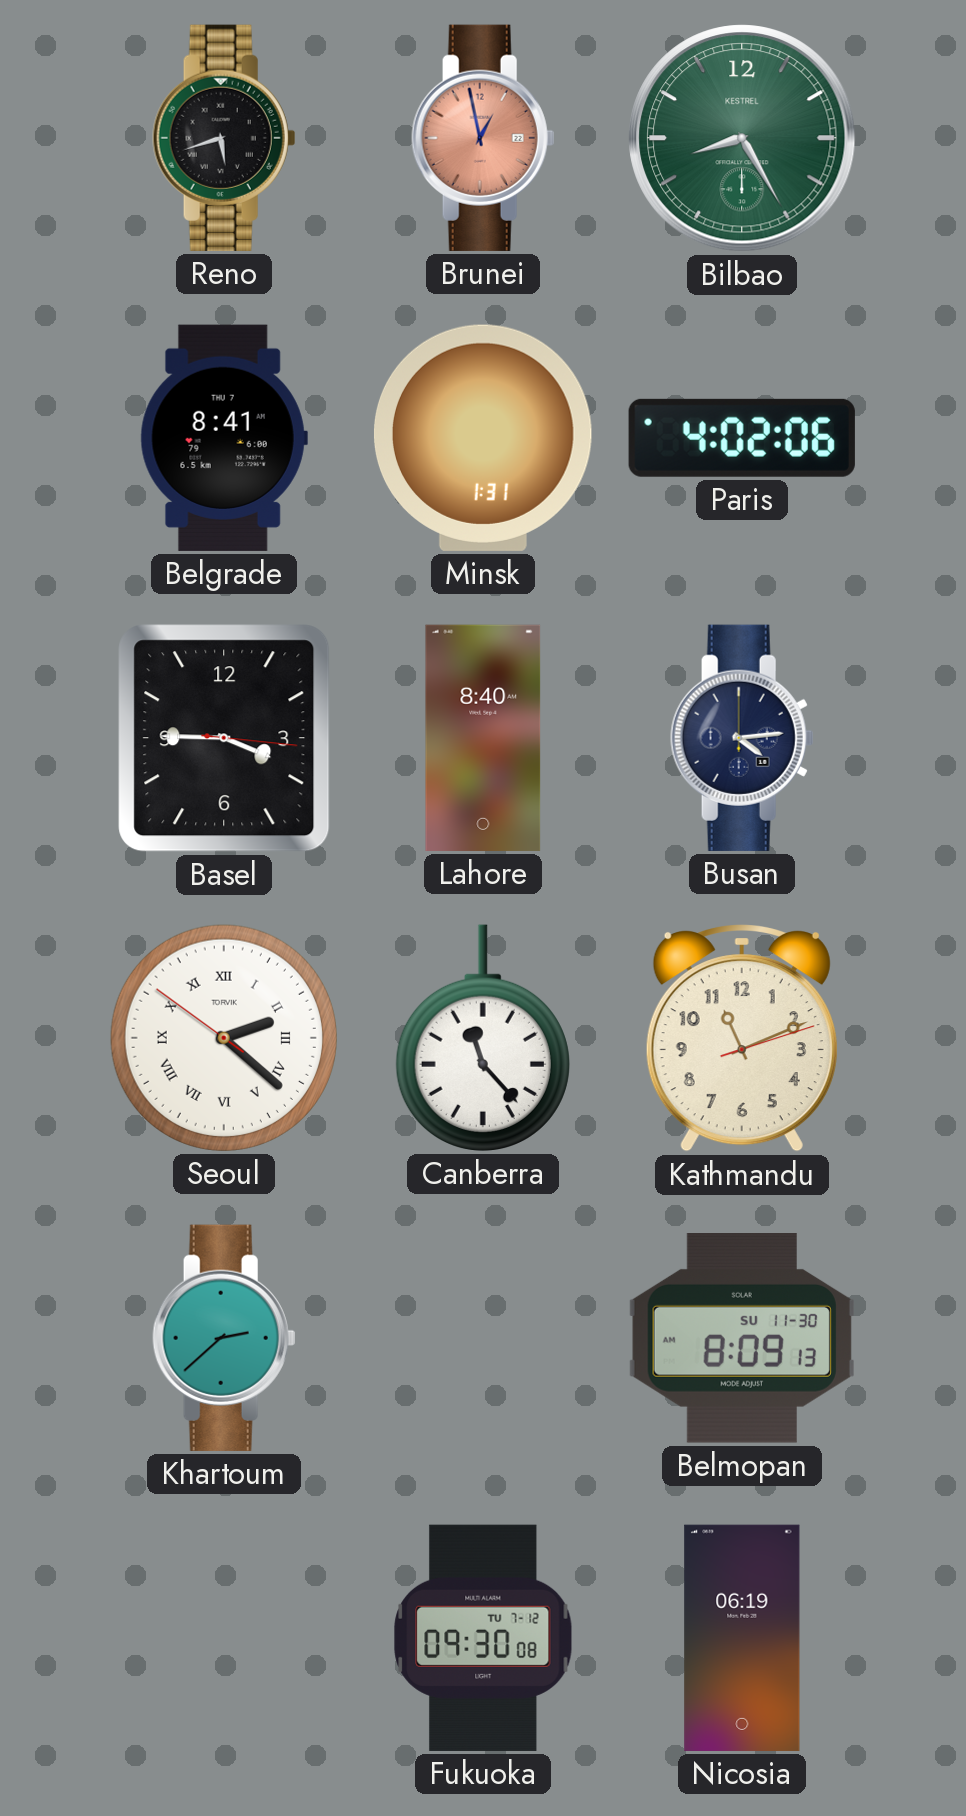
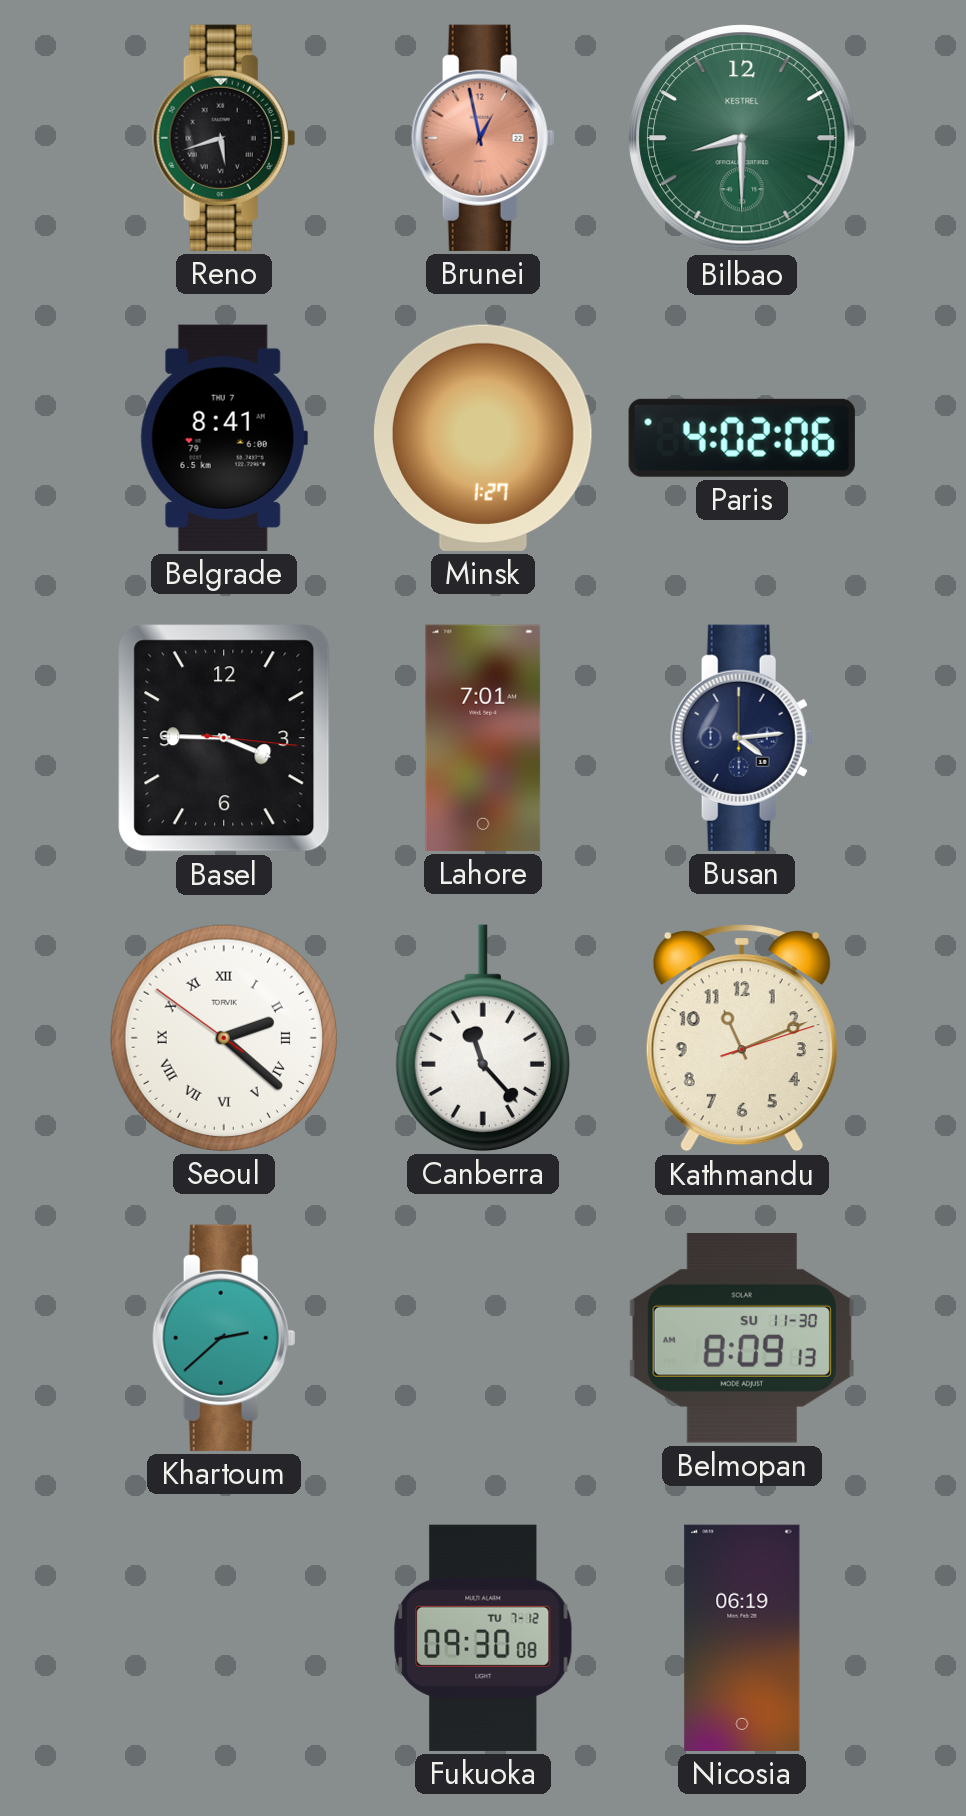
Bilbao: 8:25 -> 8:30
Minsk: 1:31 -> 1:27
Lahore: 8:40 -> 7:01
